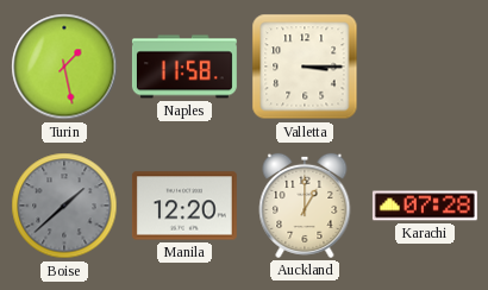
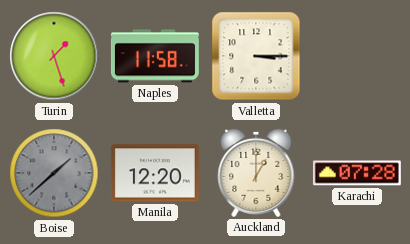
Turin: 1:28 -> 1:27
